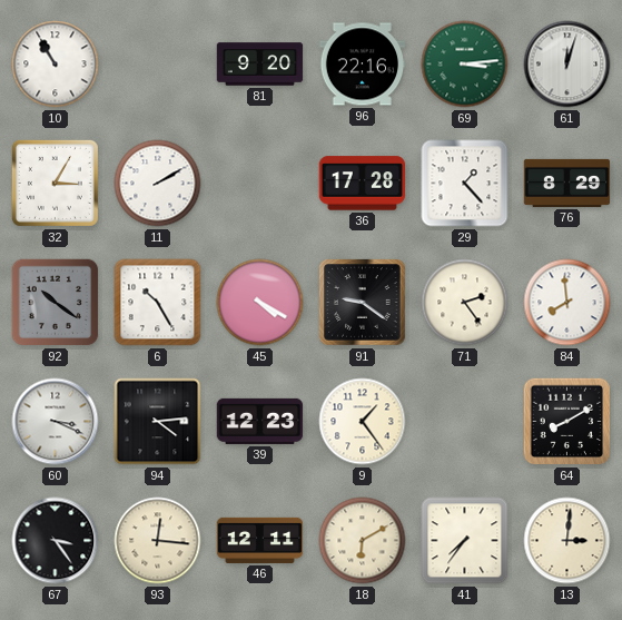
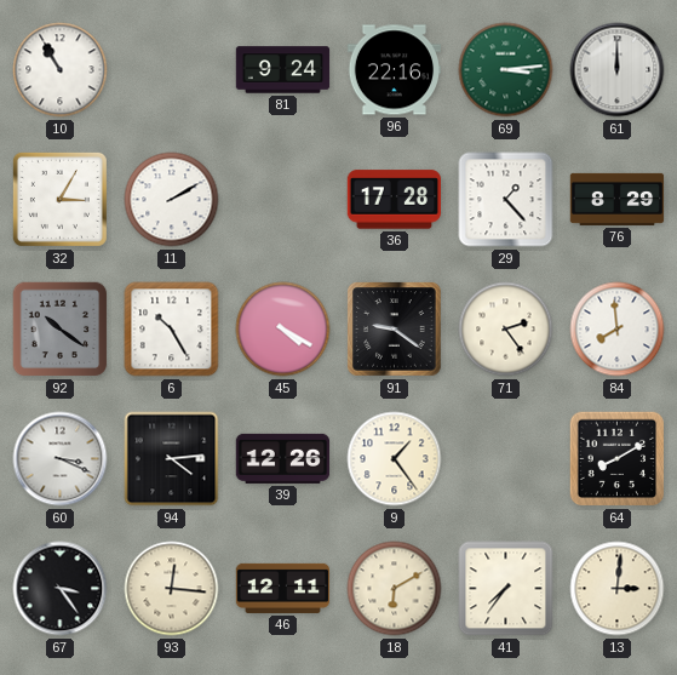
81: 9:20 -> 9:24
61: 12:03 -> 12:00
39: 12:23 -> 12:26
